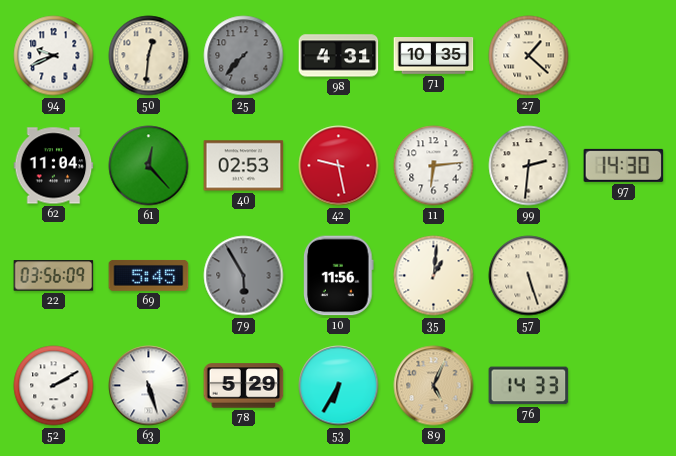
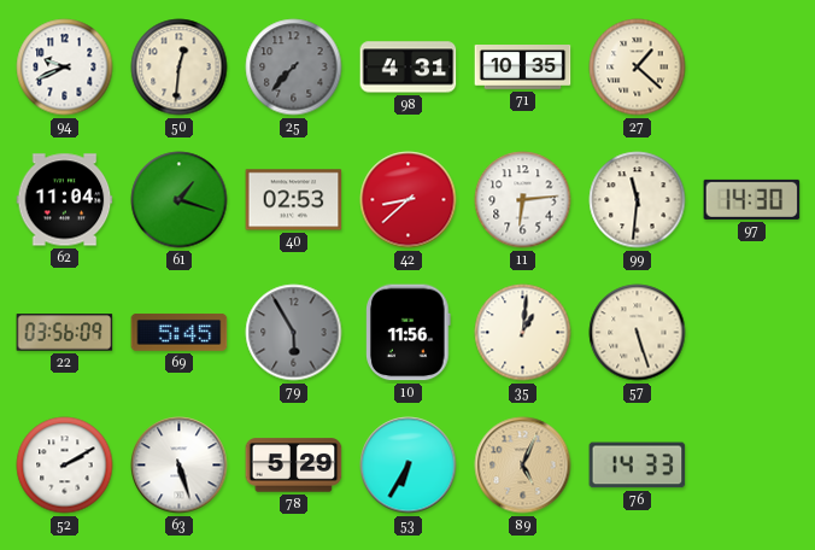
61: 12:23 -> 1:18
42: 9:28 -> 8:38
99: 2:31 -> 11:31
